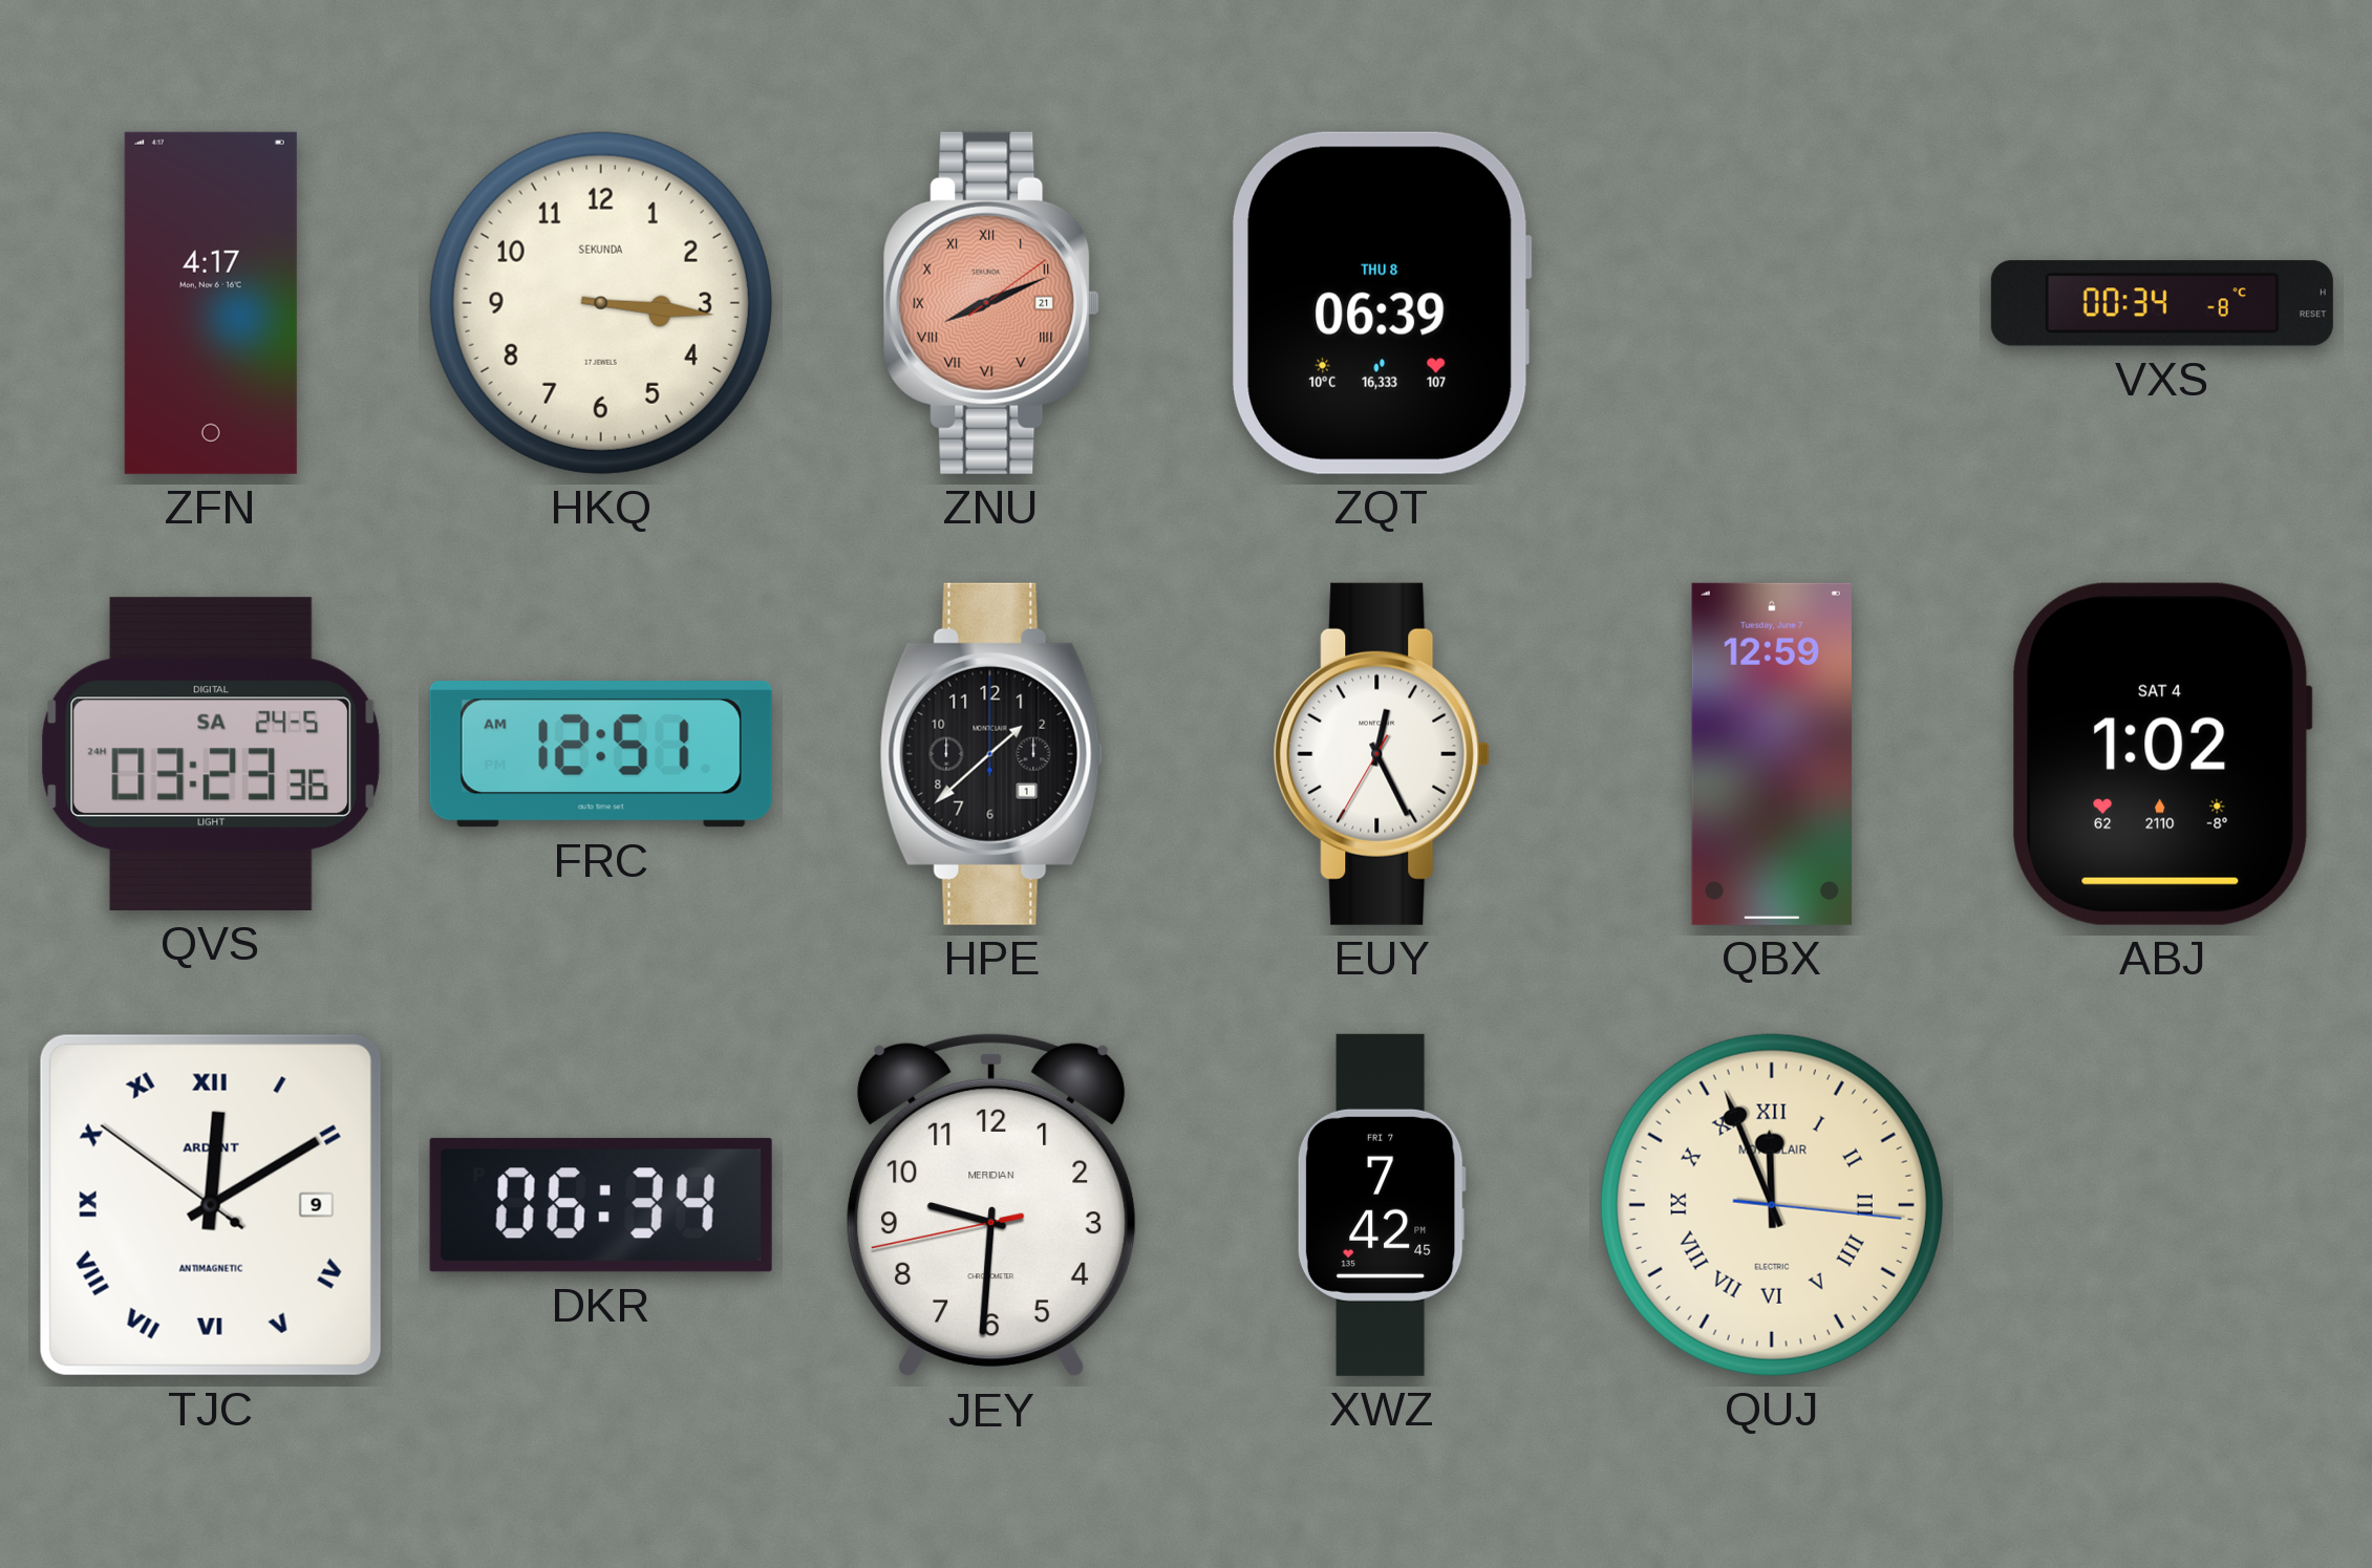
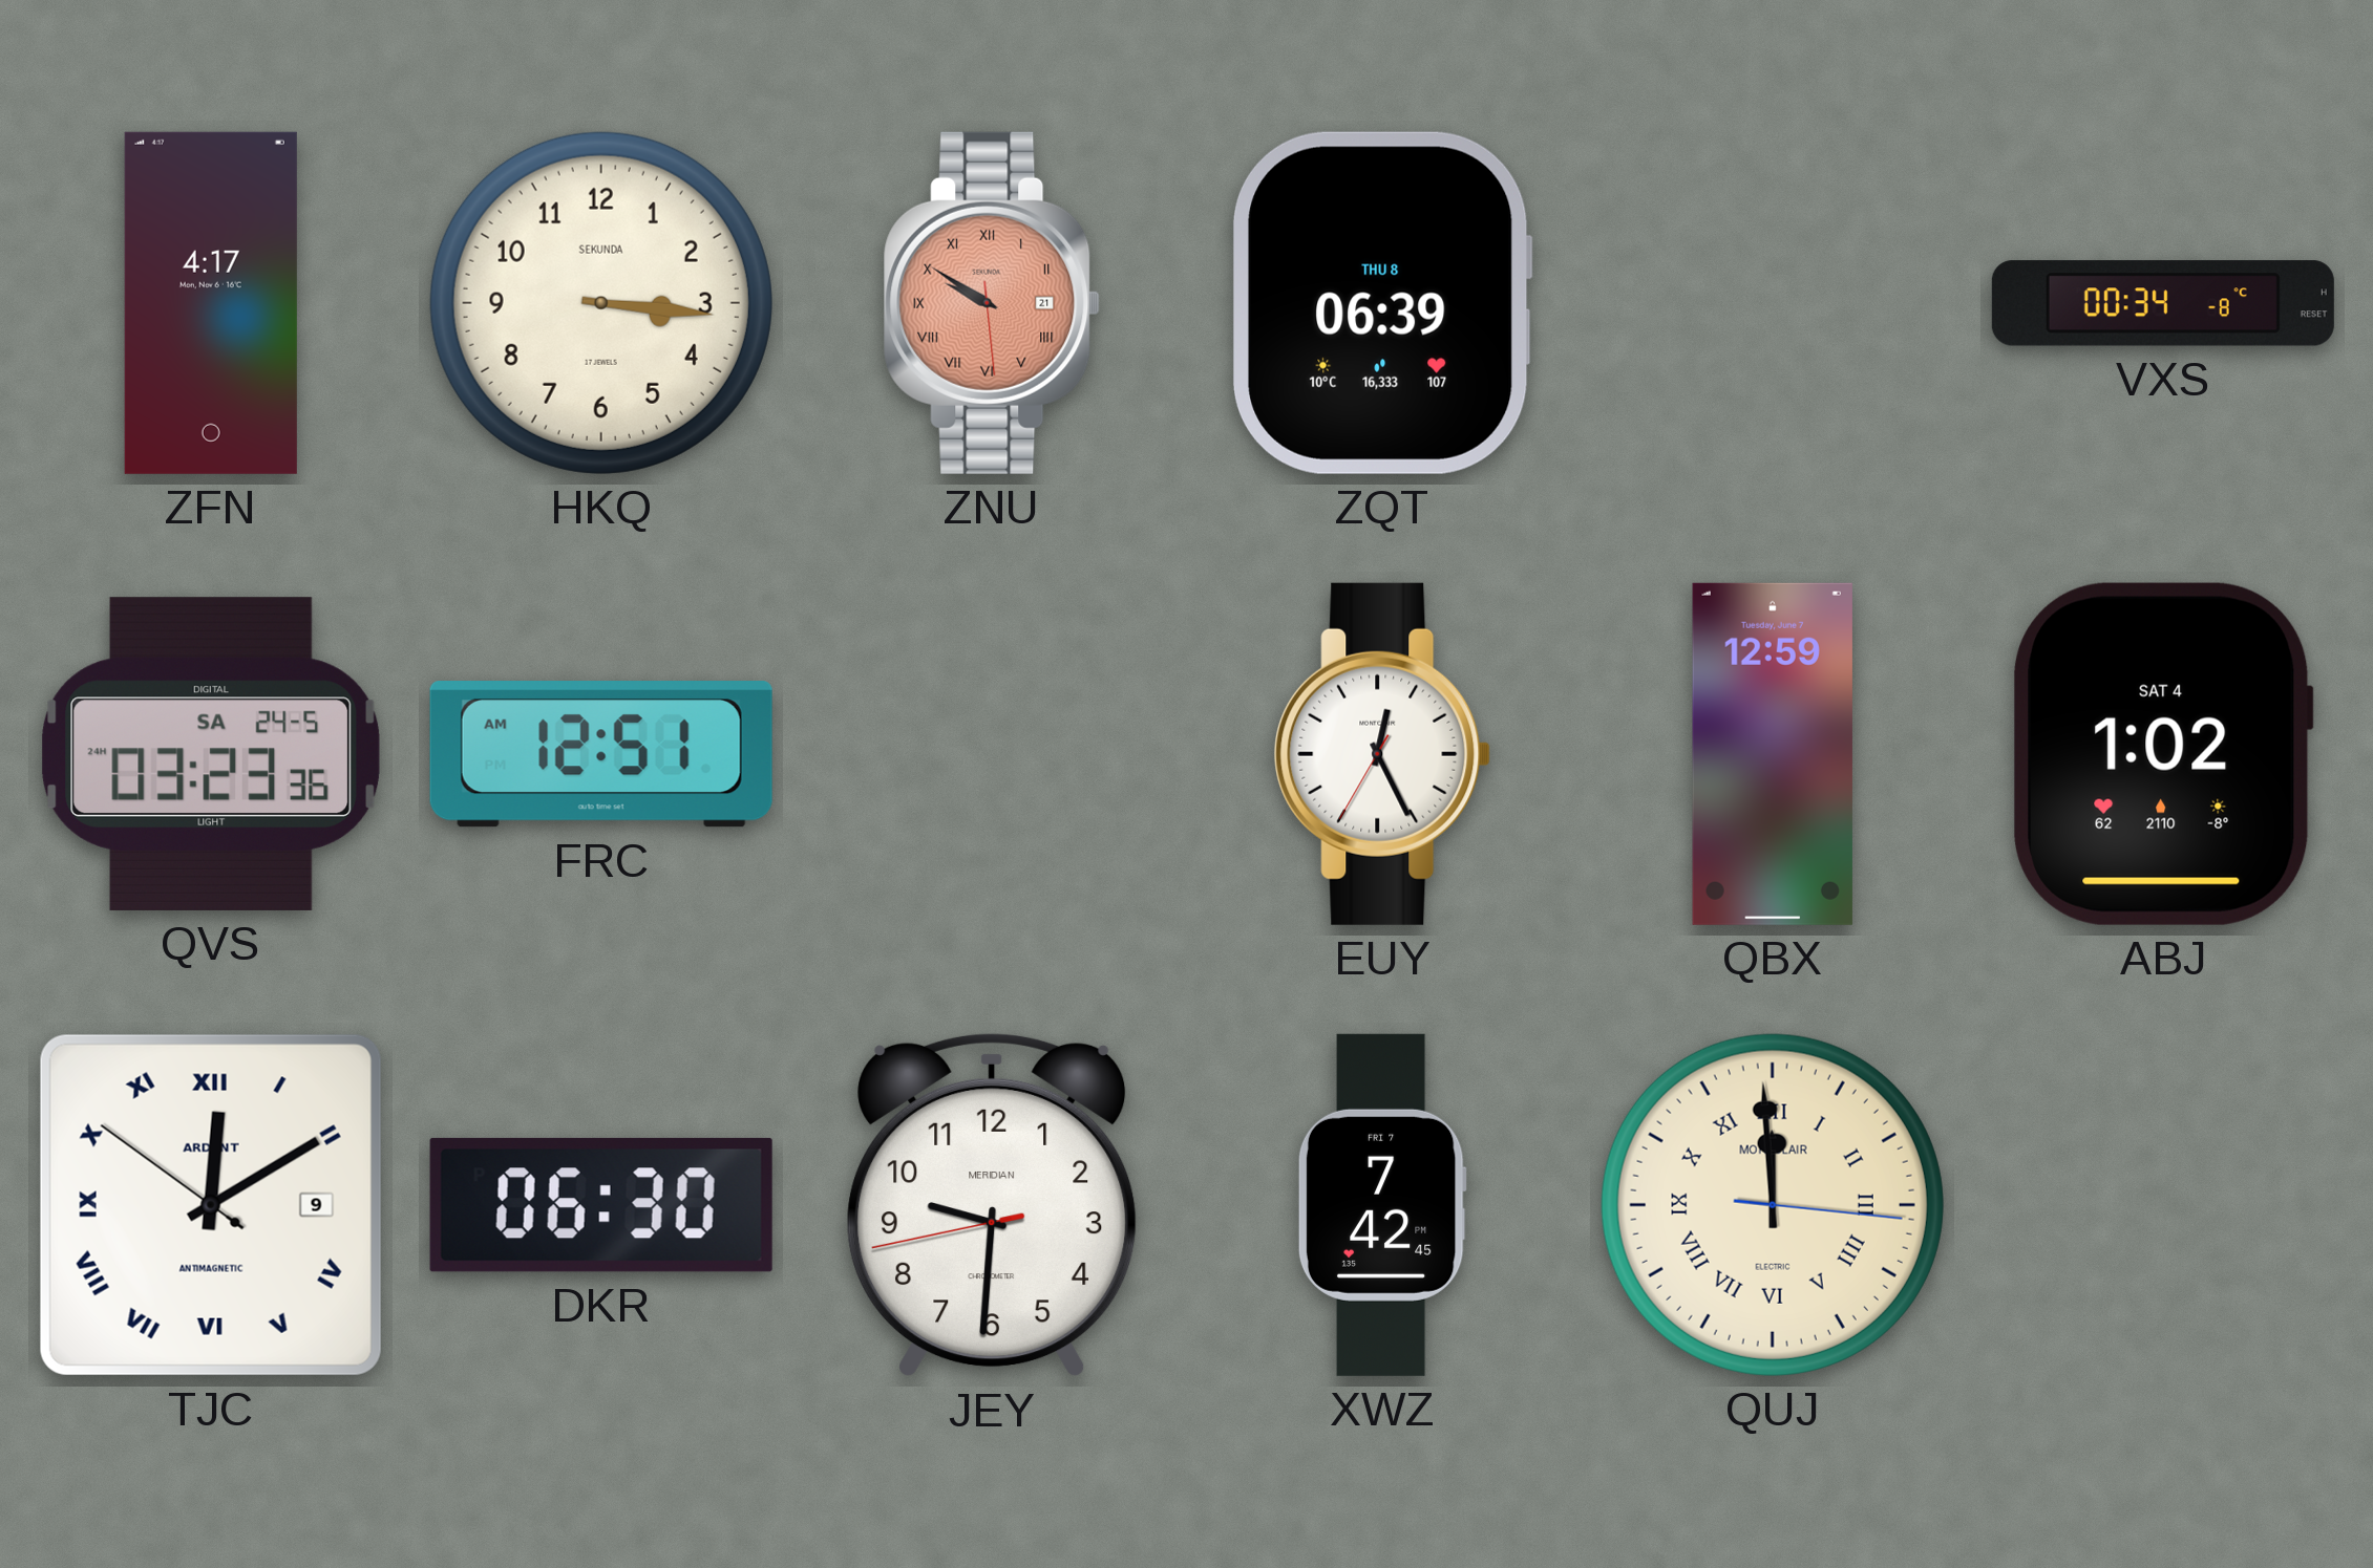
ZNU: 8:11 -> 9:50
HPE: 1:38 -> none
DKR: 06:34 -> 06:30
QUJ: 11:56 -> 11:59
